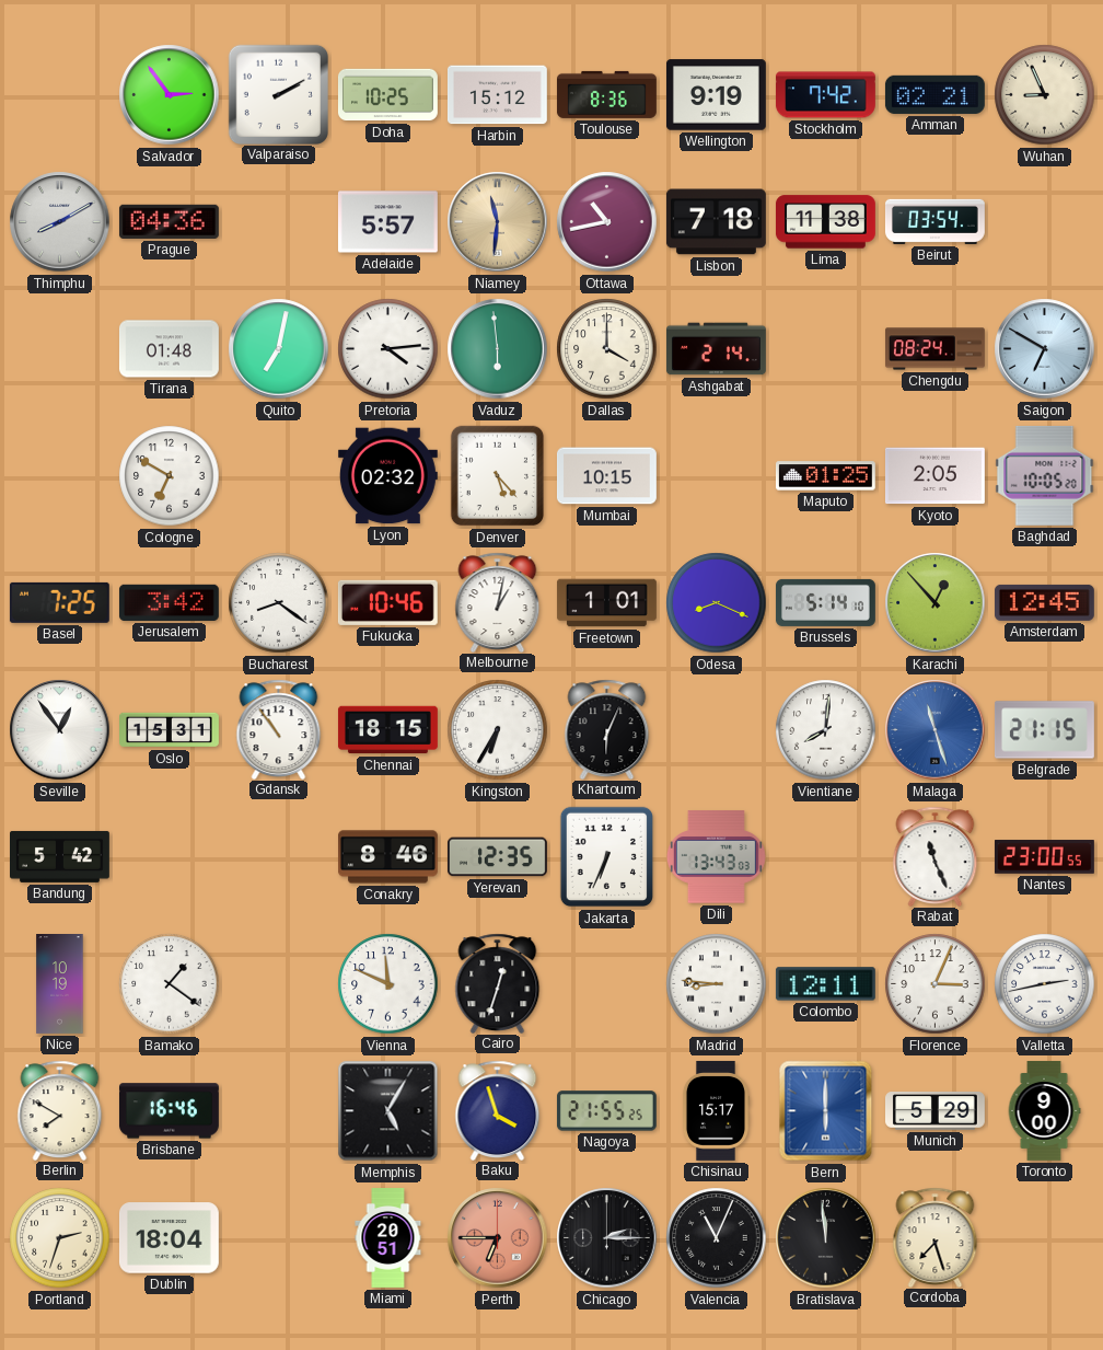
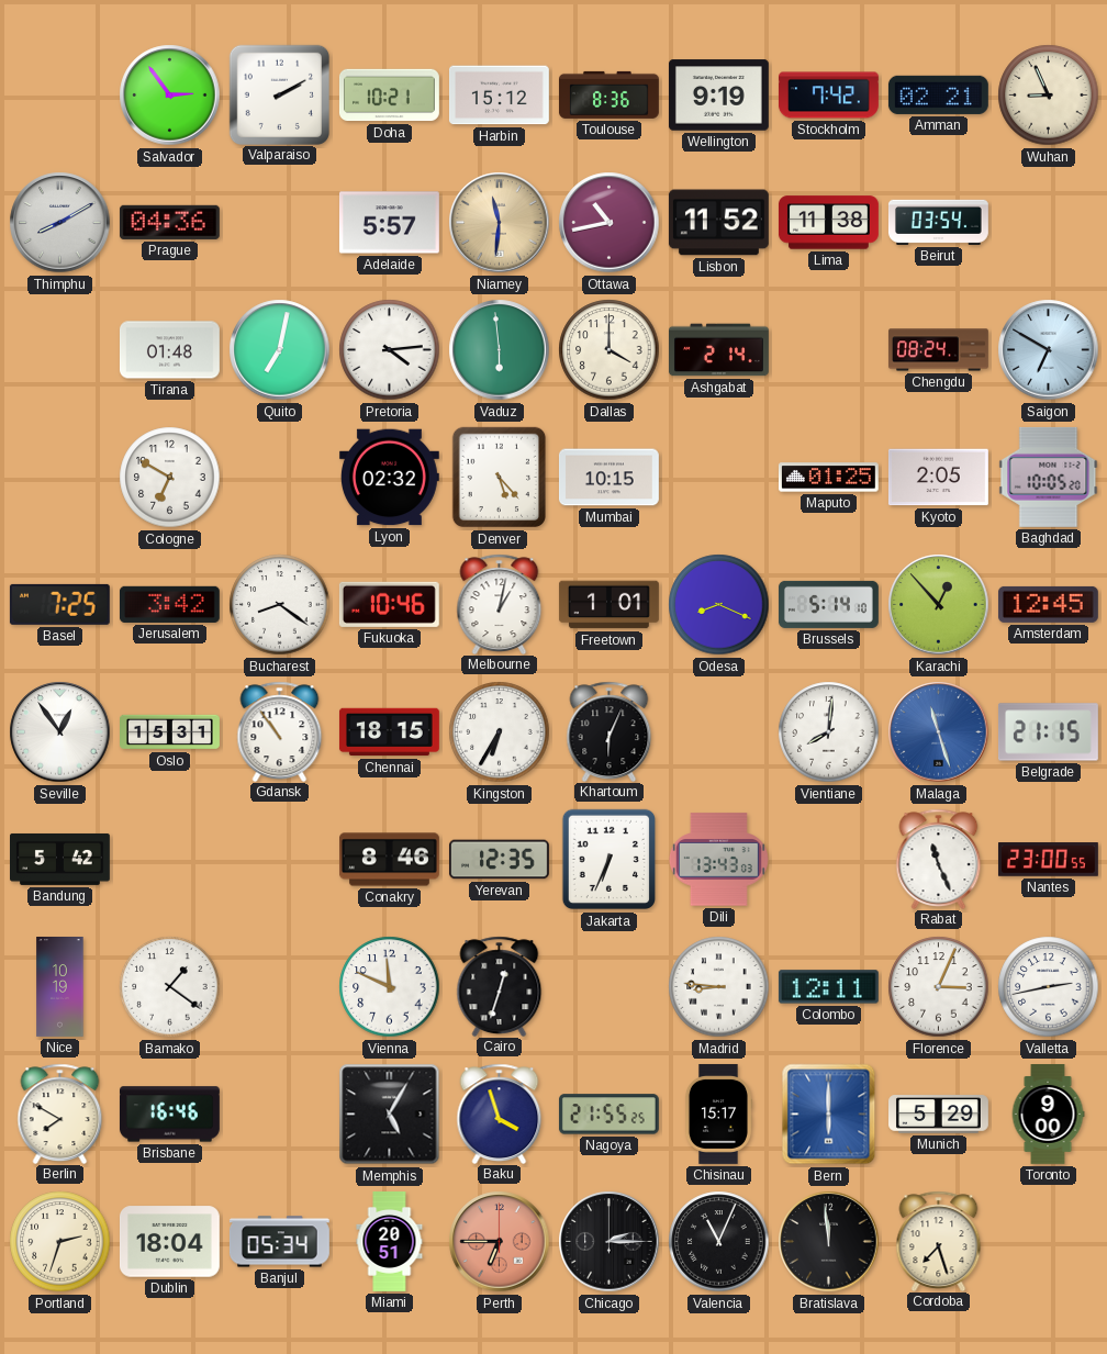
Doha: 10:25 -> 10:21
Lisbon: 7:18 -> 11:52
Banjul: none -> 05:34
